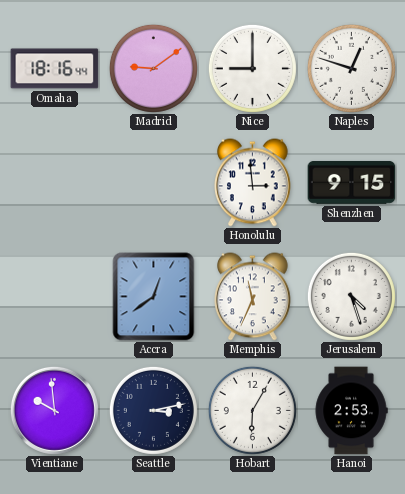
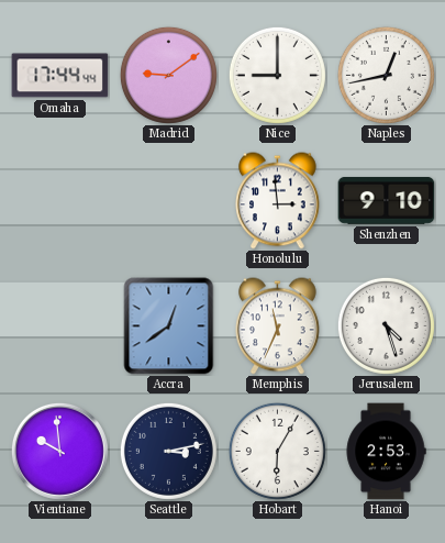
Omaha: 18:16 -> 17:44
Naples: 12:48 -> 12:43
Shenzhen: 9:15 -> 9:10
